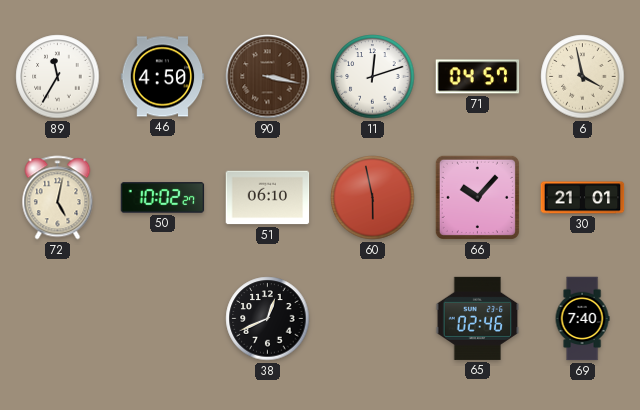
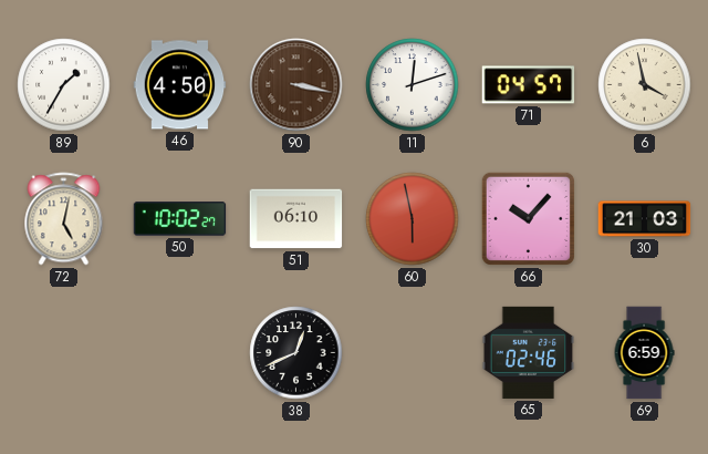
89: 11:35 -> 1:35
30: 21:01 -> 21:03
69: 7:40 -> 6:59
